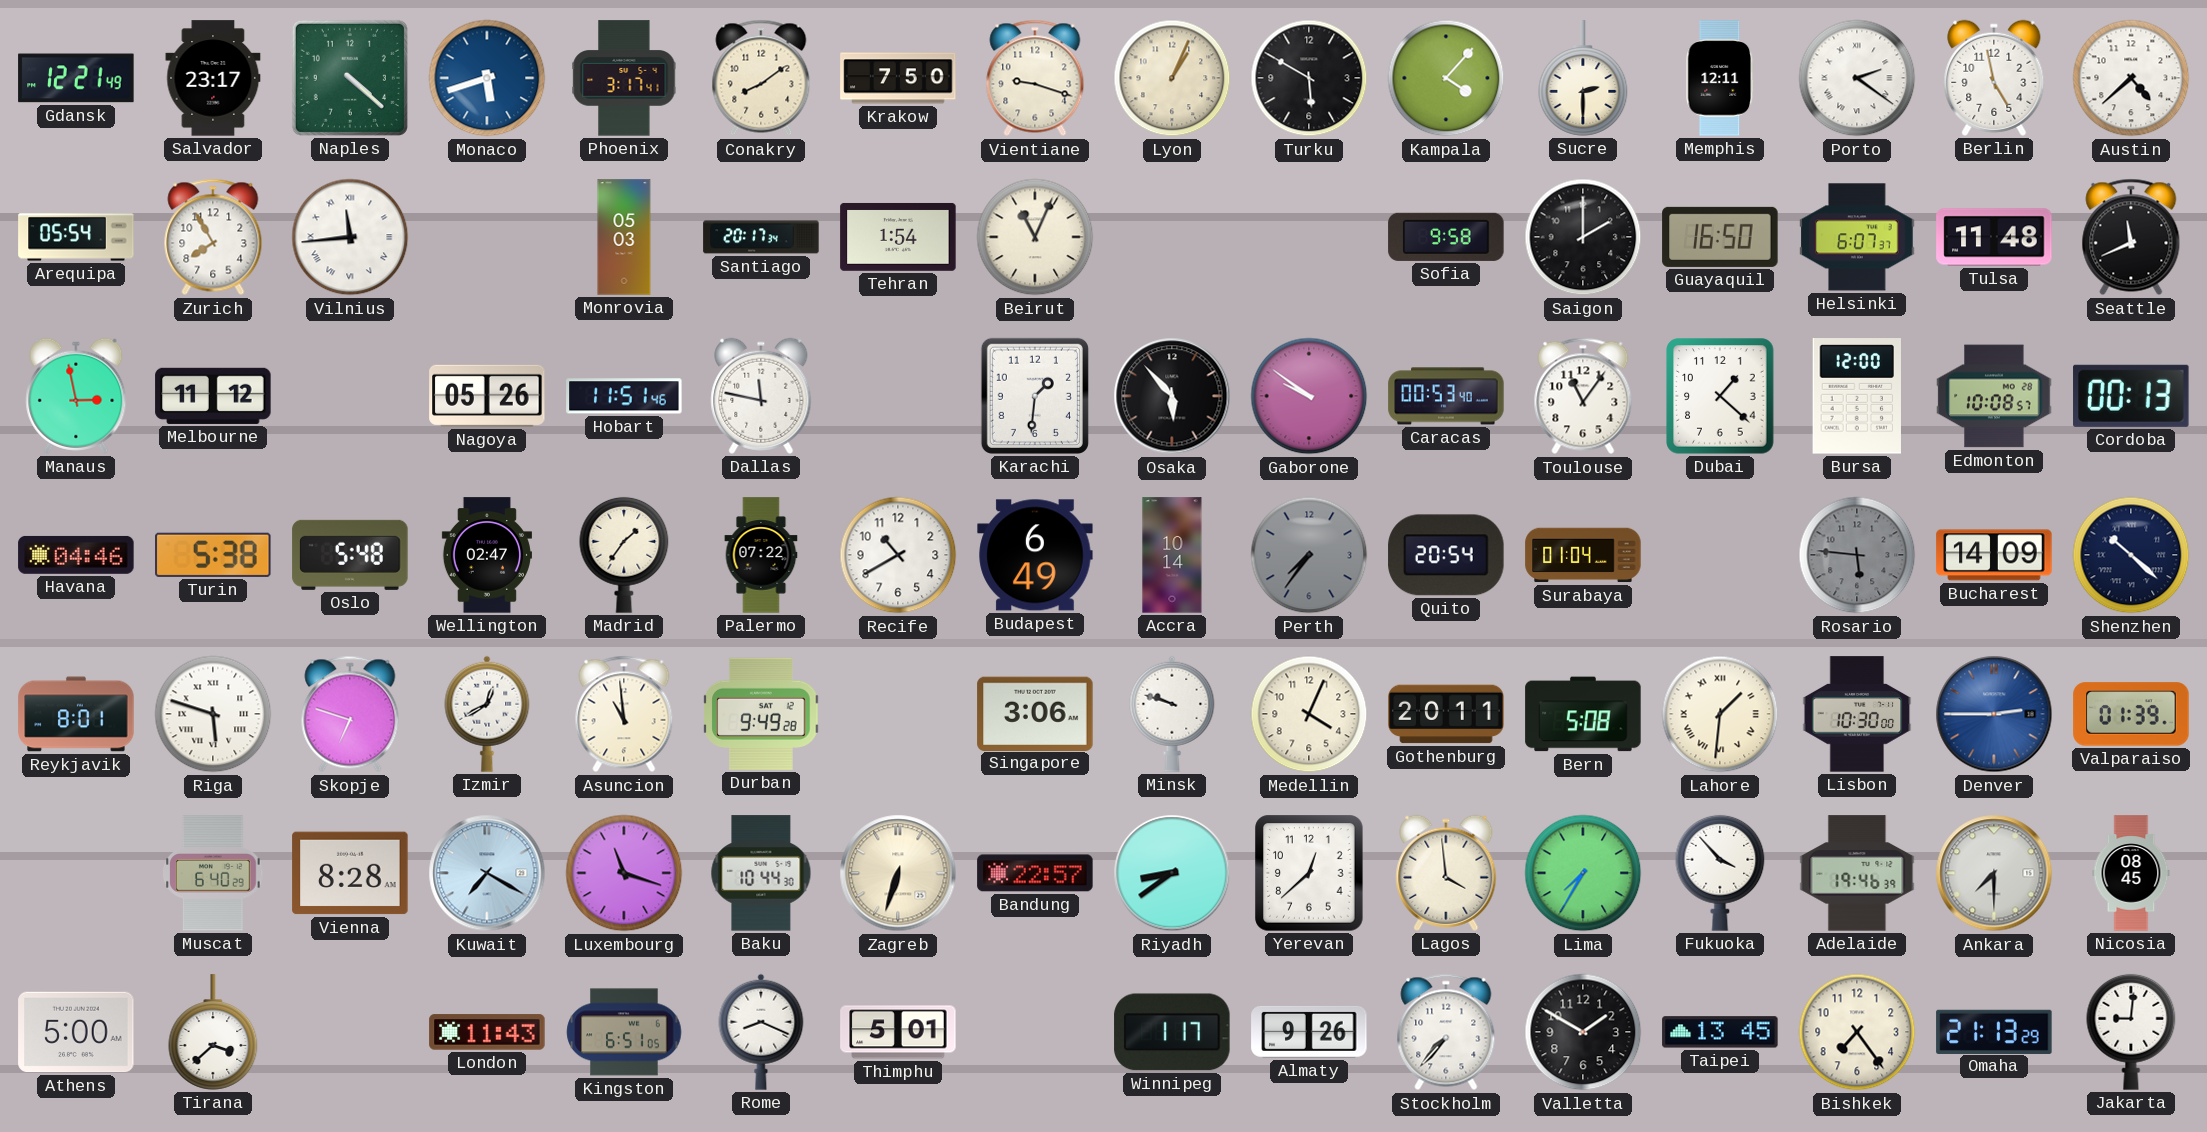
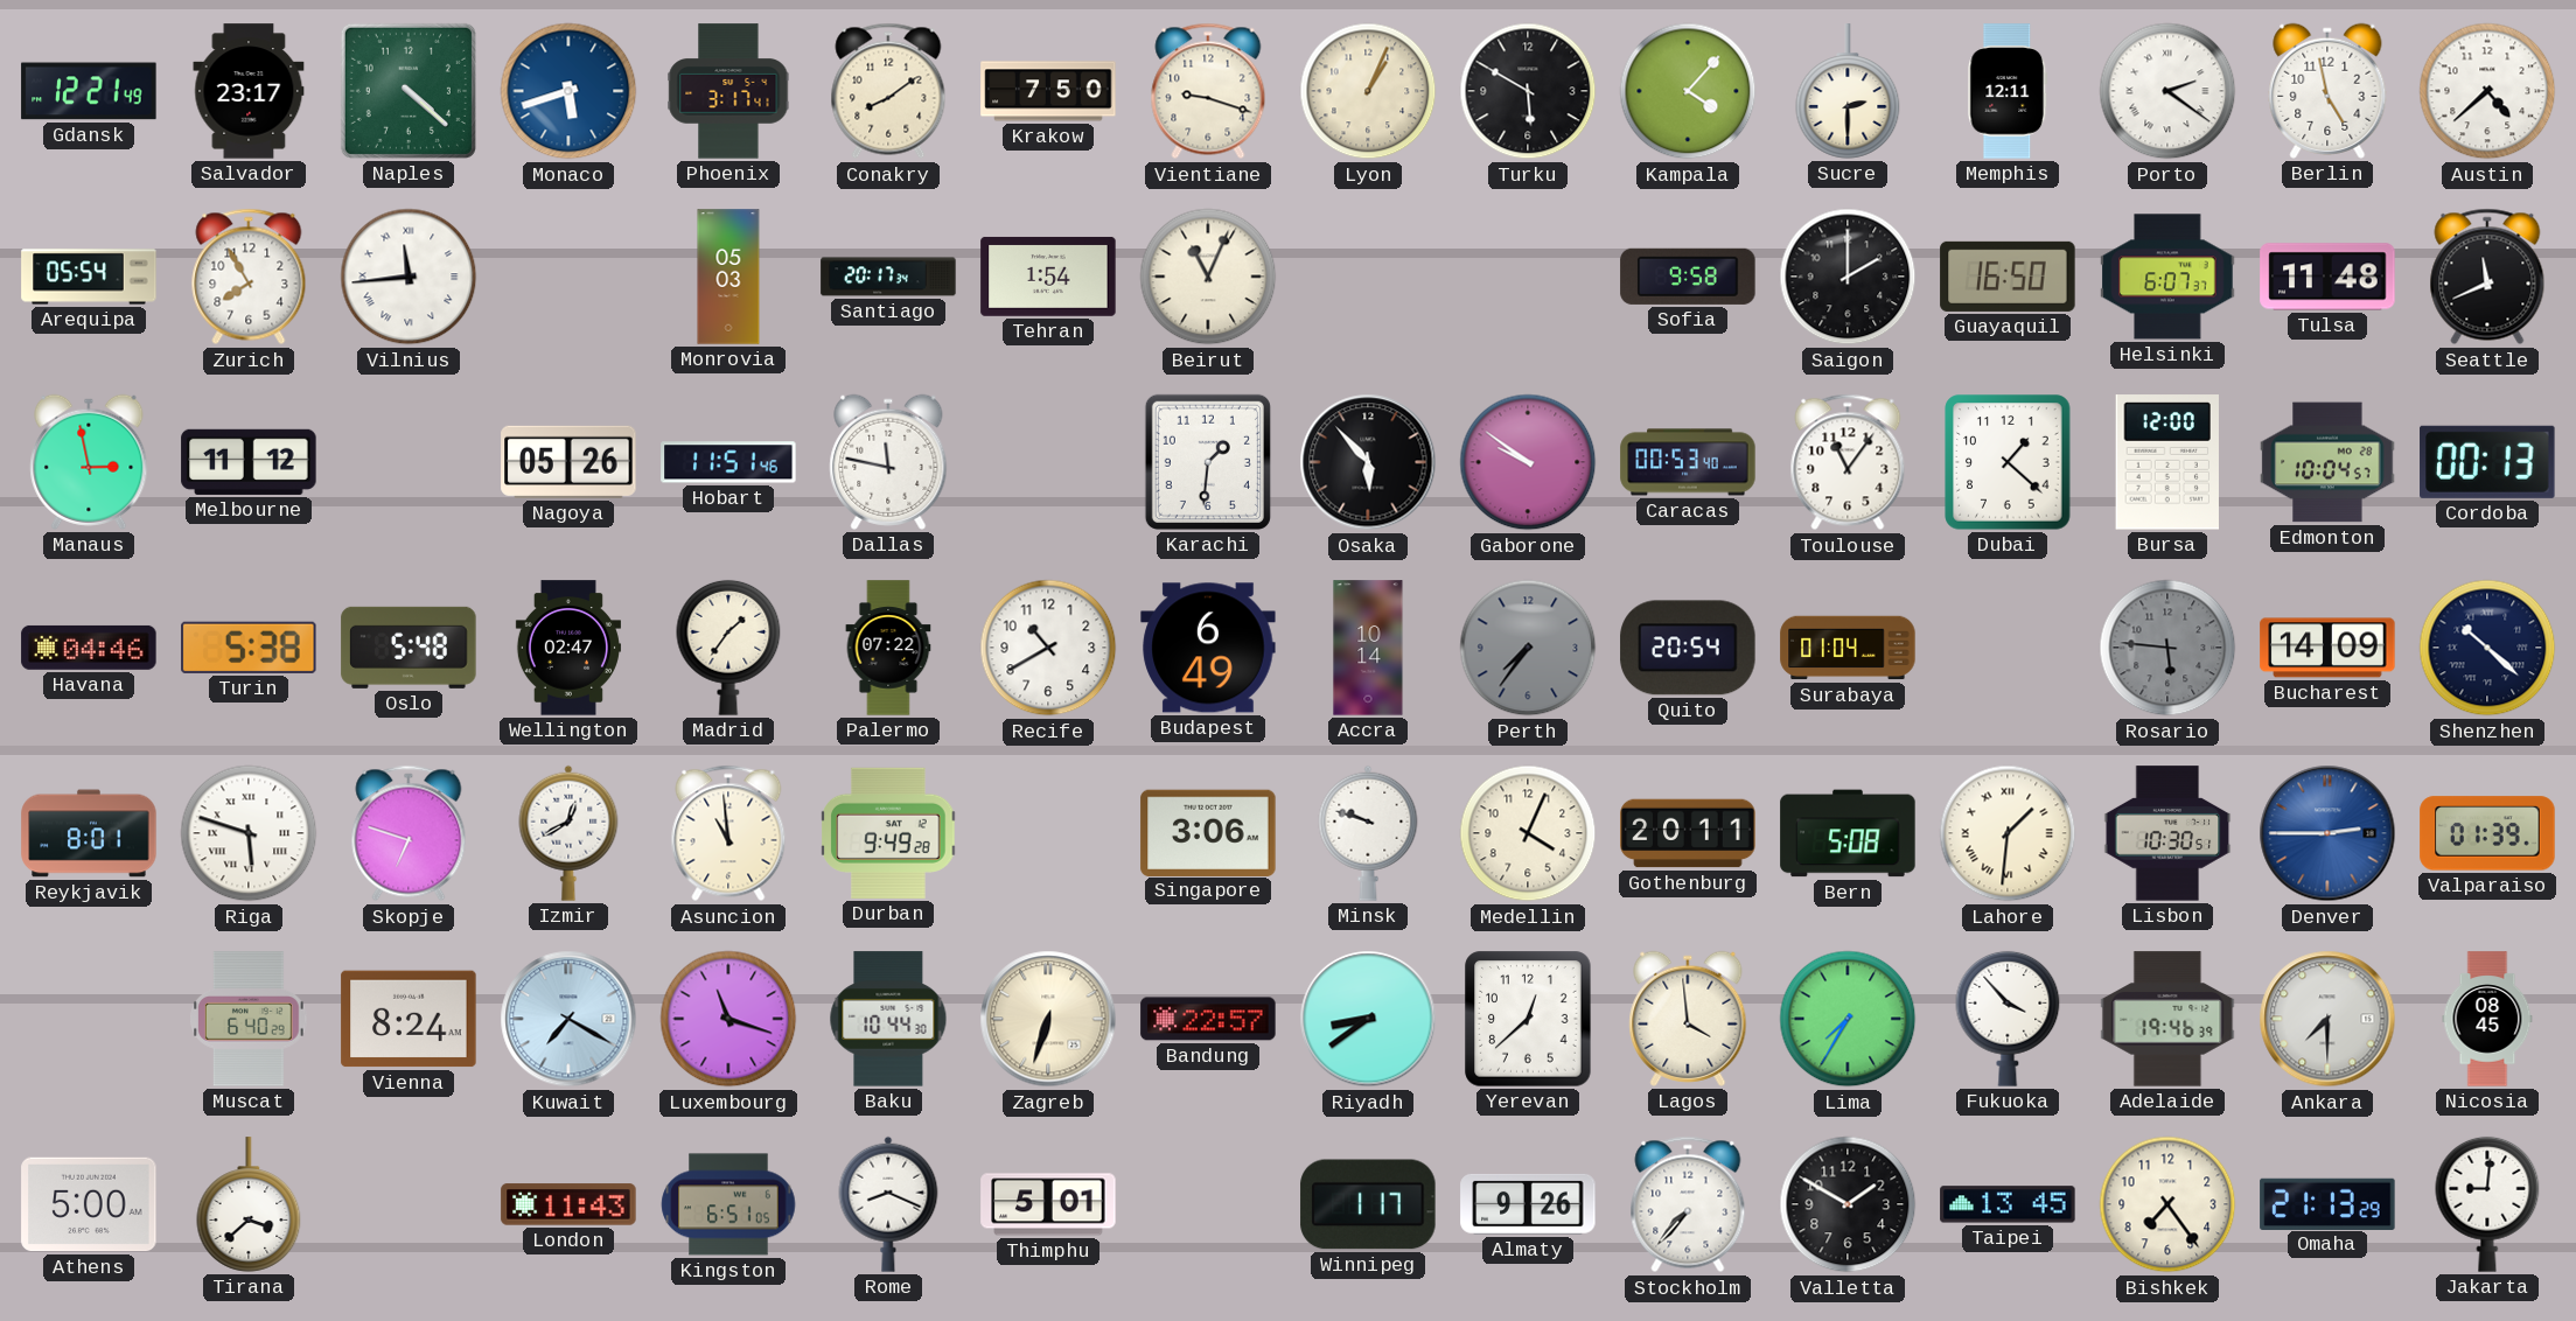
Edmonton: 10:08 -> 10:04
Lisbon: 10:30:00 -> 10:30:51
Vienna: 8:28 -> 8:24
